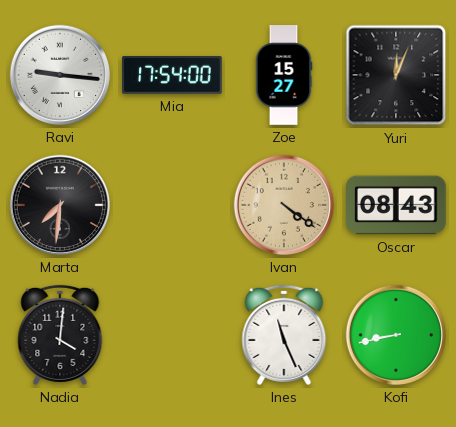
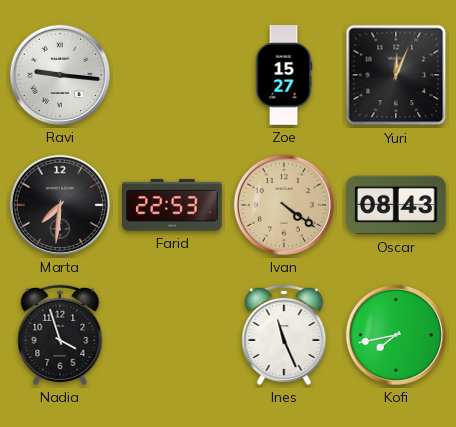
Mia: 17:54 -> none
Farid: none -> 22:53
Nadia: 4:01 -> 3:57
Kofi: 8:43 -> 7:43
